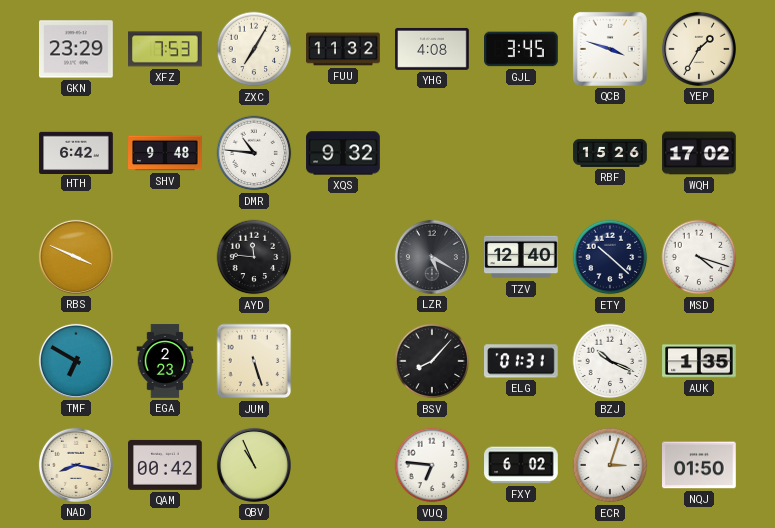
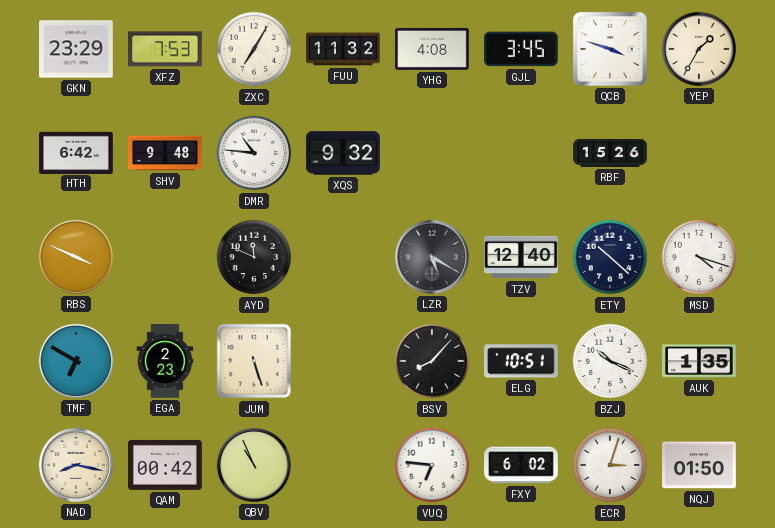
WQH: 17:02 -> none
AYD: 11:46 -> 11:49
ELG: 01:31 -> 10:51
